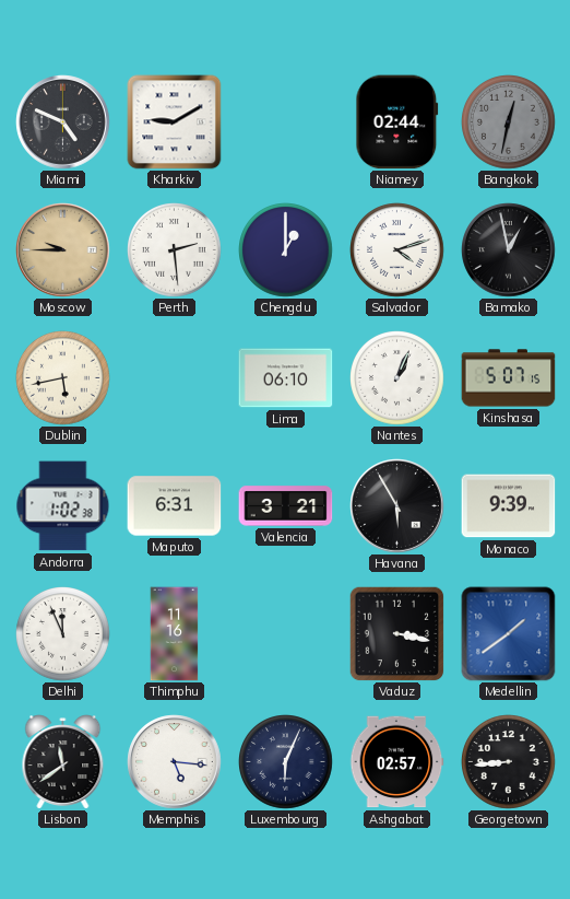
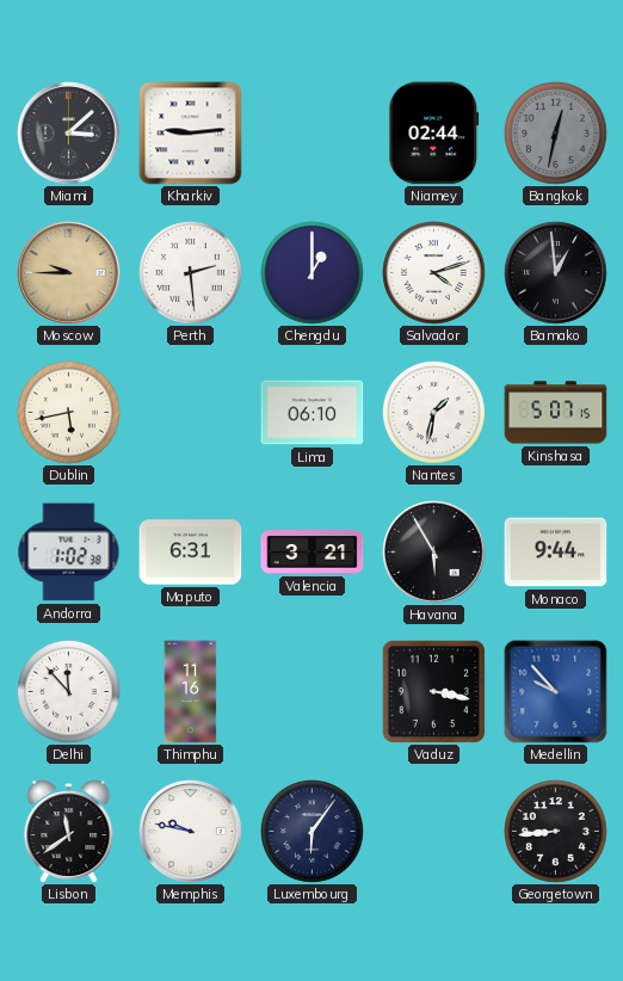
Miami: 4:49 -> 3:08
Kharkiv: 9:10 -> 9:14
Bamako: 12:58 -> 12:59
Nantes: 1:04 -> 1:32
Monaco: 9:39 -> 9:44
Delhi: 11:56 -> 11:53
Medellin: 1:39 -> 9:53
Memphis: 5:16 -> 9:47
Luxembourg: 6:04 -> 6:06
Ashgabat: 02:57 -> none
